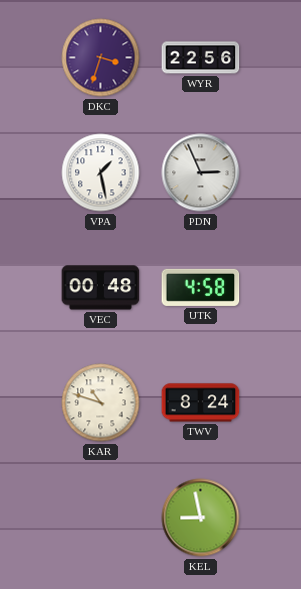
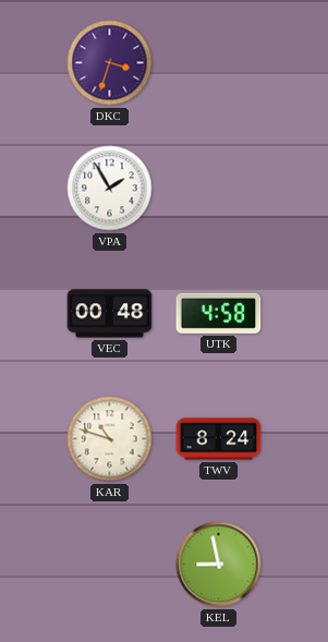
WYR: 22:56 -> none
VPA: 1:28 -> 1:55
PDN: 2:56 -> none
